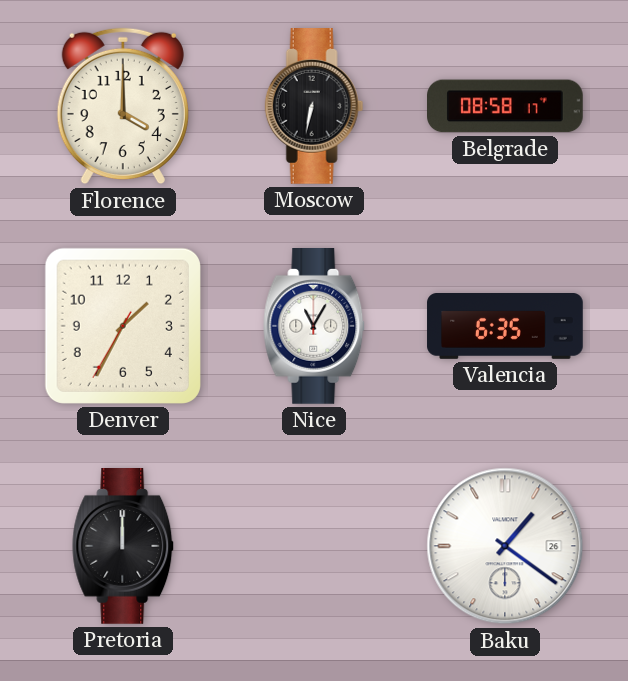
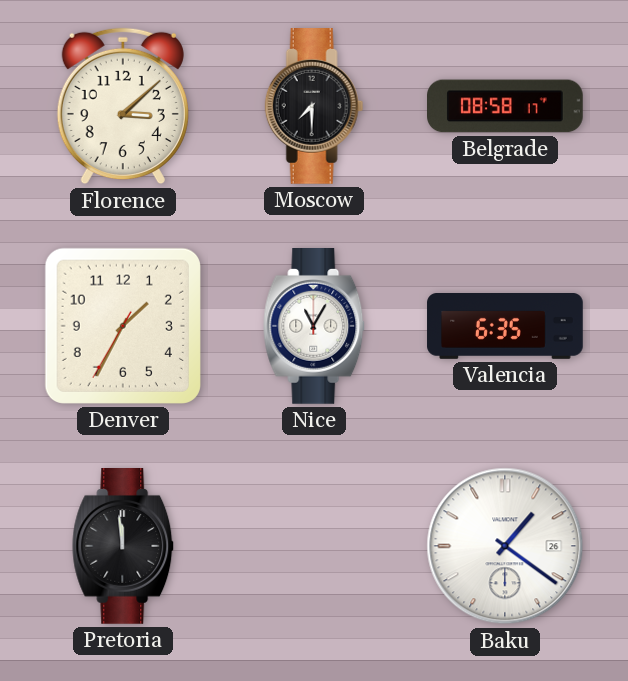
Florence: 4:00 -> 3:08
Moscow: 6:32 -> 7:30
Pretoria: 12:00 -> 11:59
